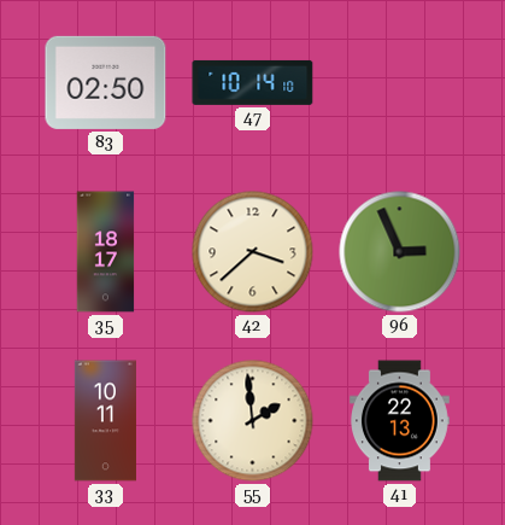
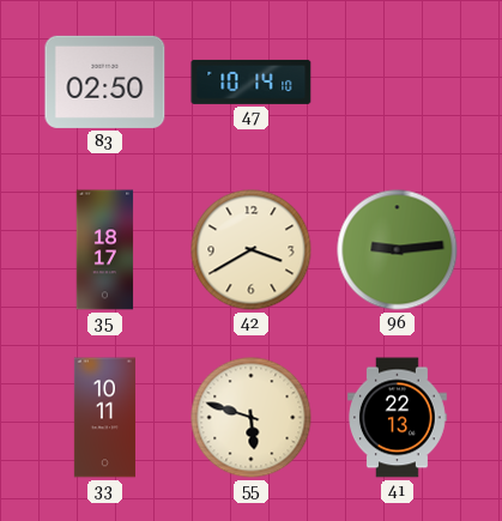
42: 3:38 -> 3:40
96: 2:56 -> 9:14
55: 1:59 -> 5:48
